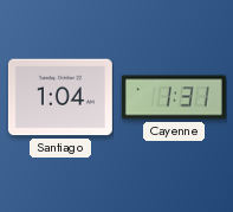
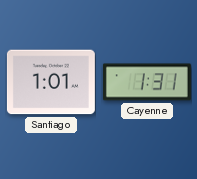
Santiago: 1:04 -> 1:01
